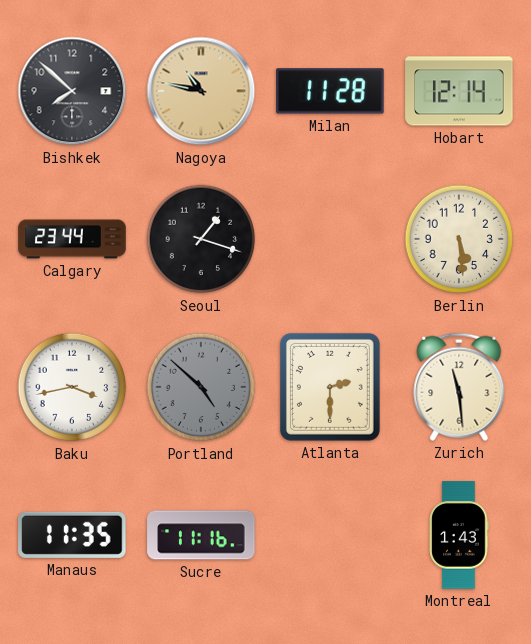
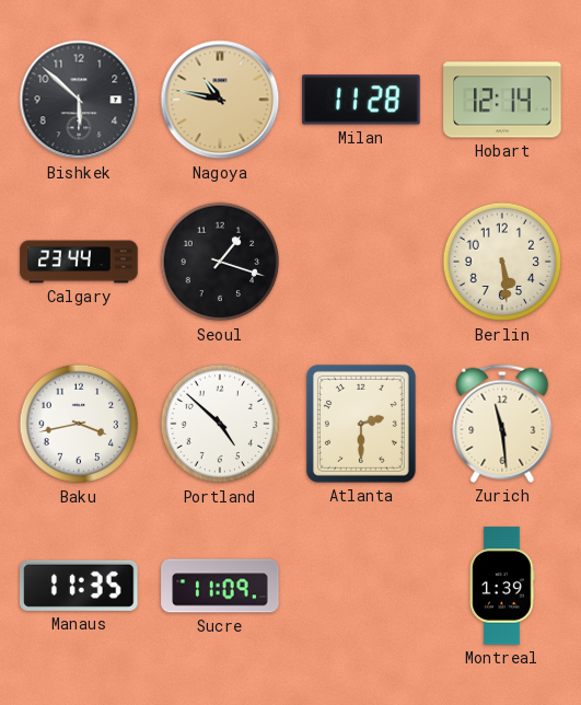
Bishkek: 7:52 -> 5:52
Portland dial: grey -> white
Sucre: 11:16 -> 11:09
Montreal: 1:43 -> 1:39
